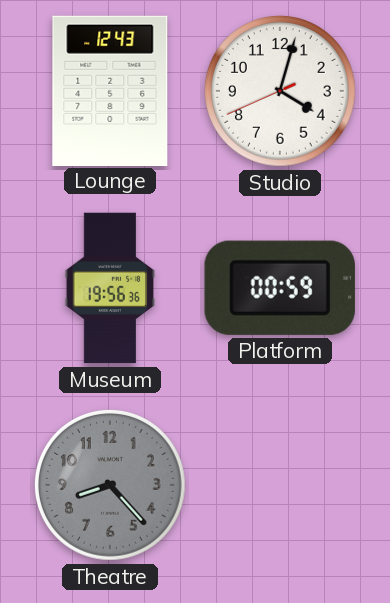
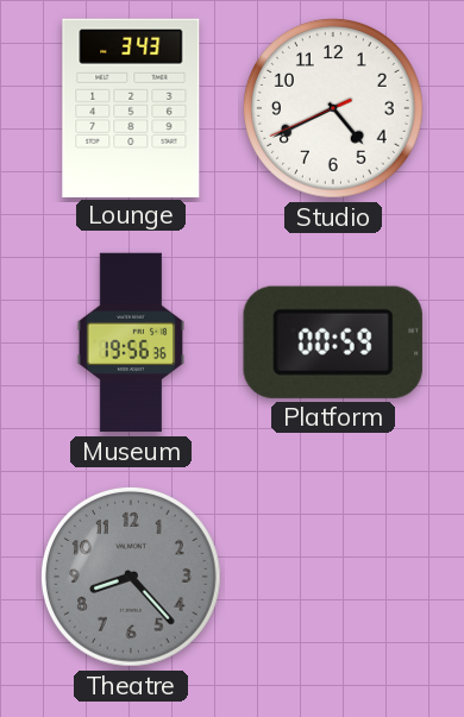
Lounge: 12:43 -> 3:43
Studio: 4:02 -> 4:40
